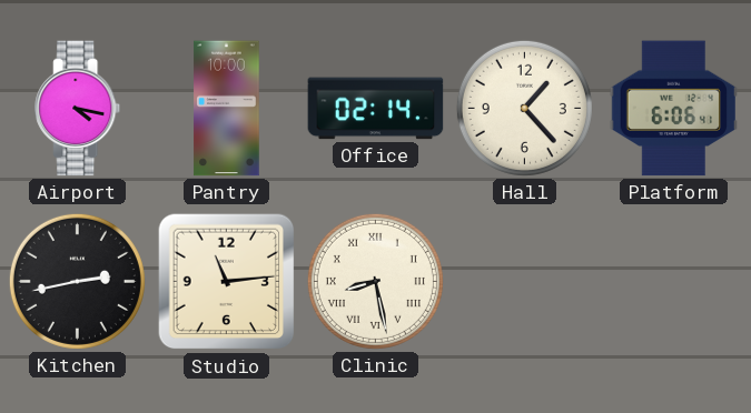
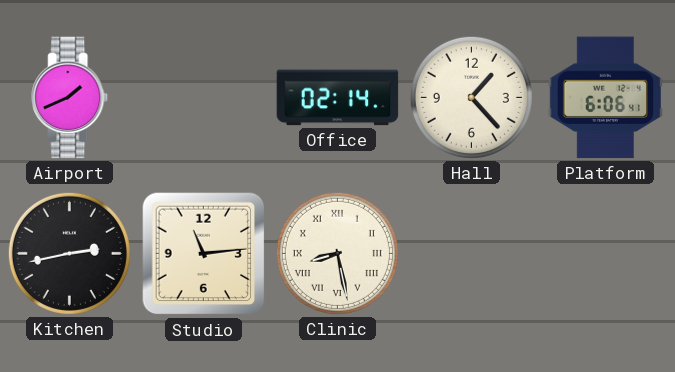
Airport: 4:17 -> 1:41
Pantry: 10:00 -> none
